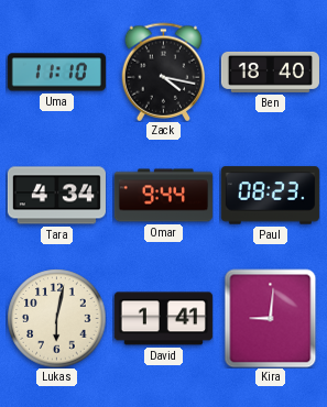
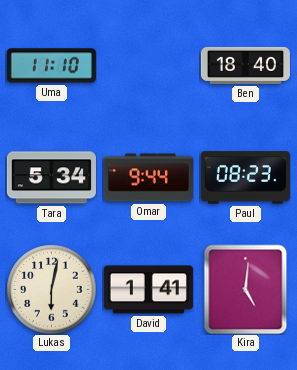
Zack: 4:17 -> none
Tara: 4:34 -> 5:34
Kira: 9:01 -> 5:01
